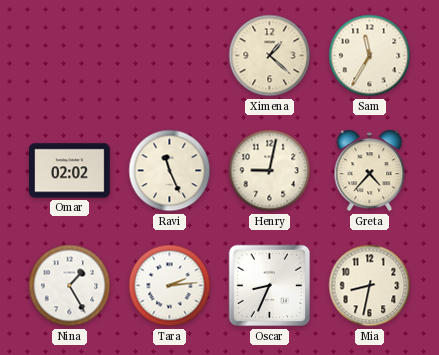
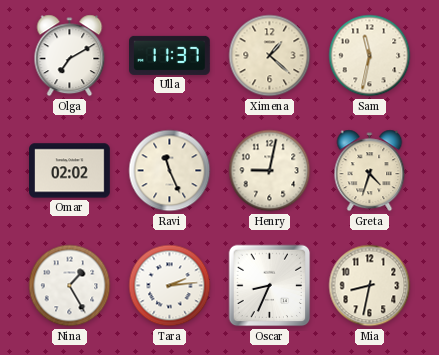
Olga: none -> 7:10
Ulla: none -> 11:37
Sam: 11:35 -> 11:32
Greta: 4:37 -> 4:33
